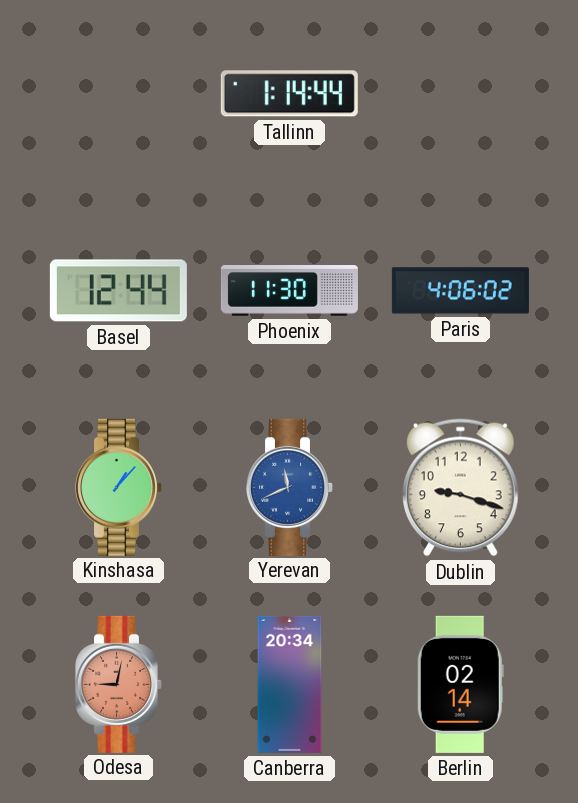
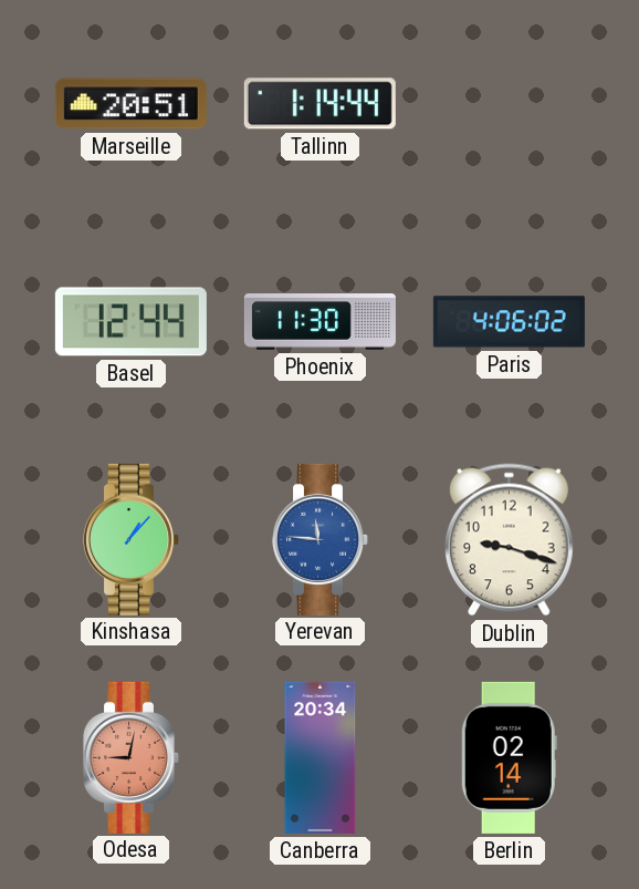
Marseille: none -> 20:51
Yerevan: 11:41 -> 11:46
